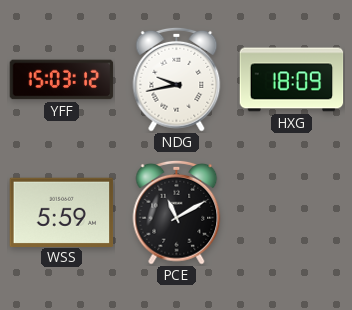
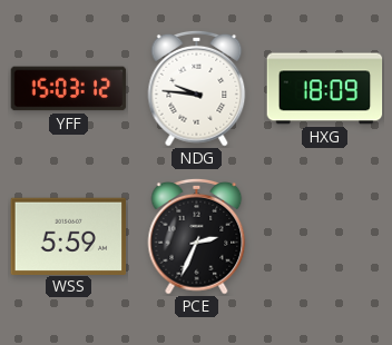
NDG: 9:43 -> 9:46
PCE: 11:10 -> 2:34
